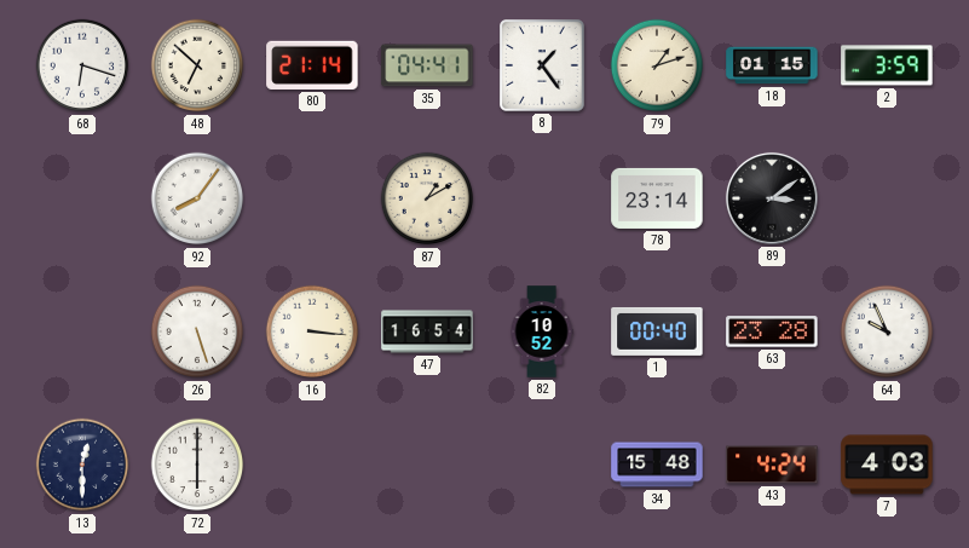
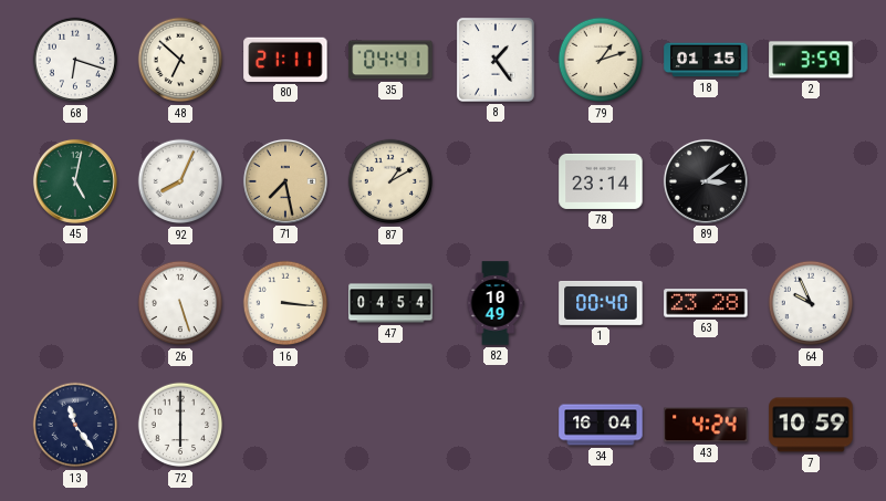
80: 21:14 -> 21:11
45: none -> 5:02
92: 8:06 -> 8:04
71: none -> 7:28
47: 16:54 -> 04:54
82: 10:52 -> 10:49
13: 12:30 -> 11:24
34: 15:48 -> 16:04
7: 4:03 -> 10:59
